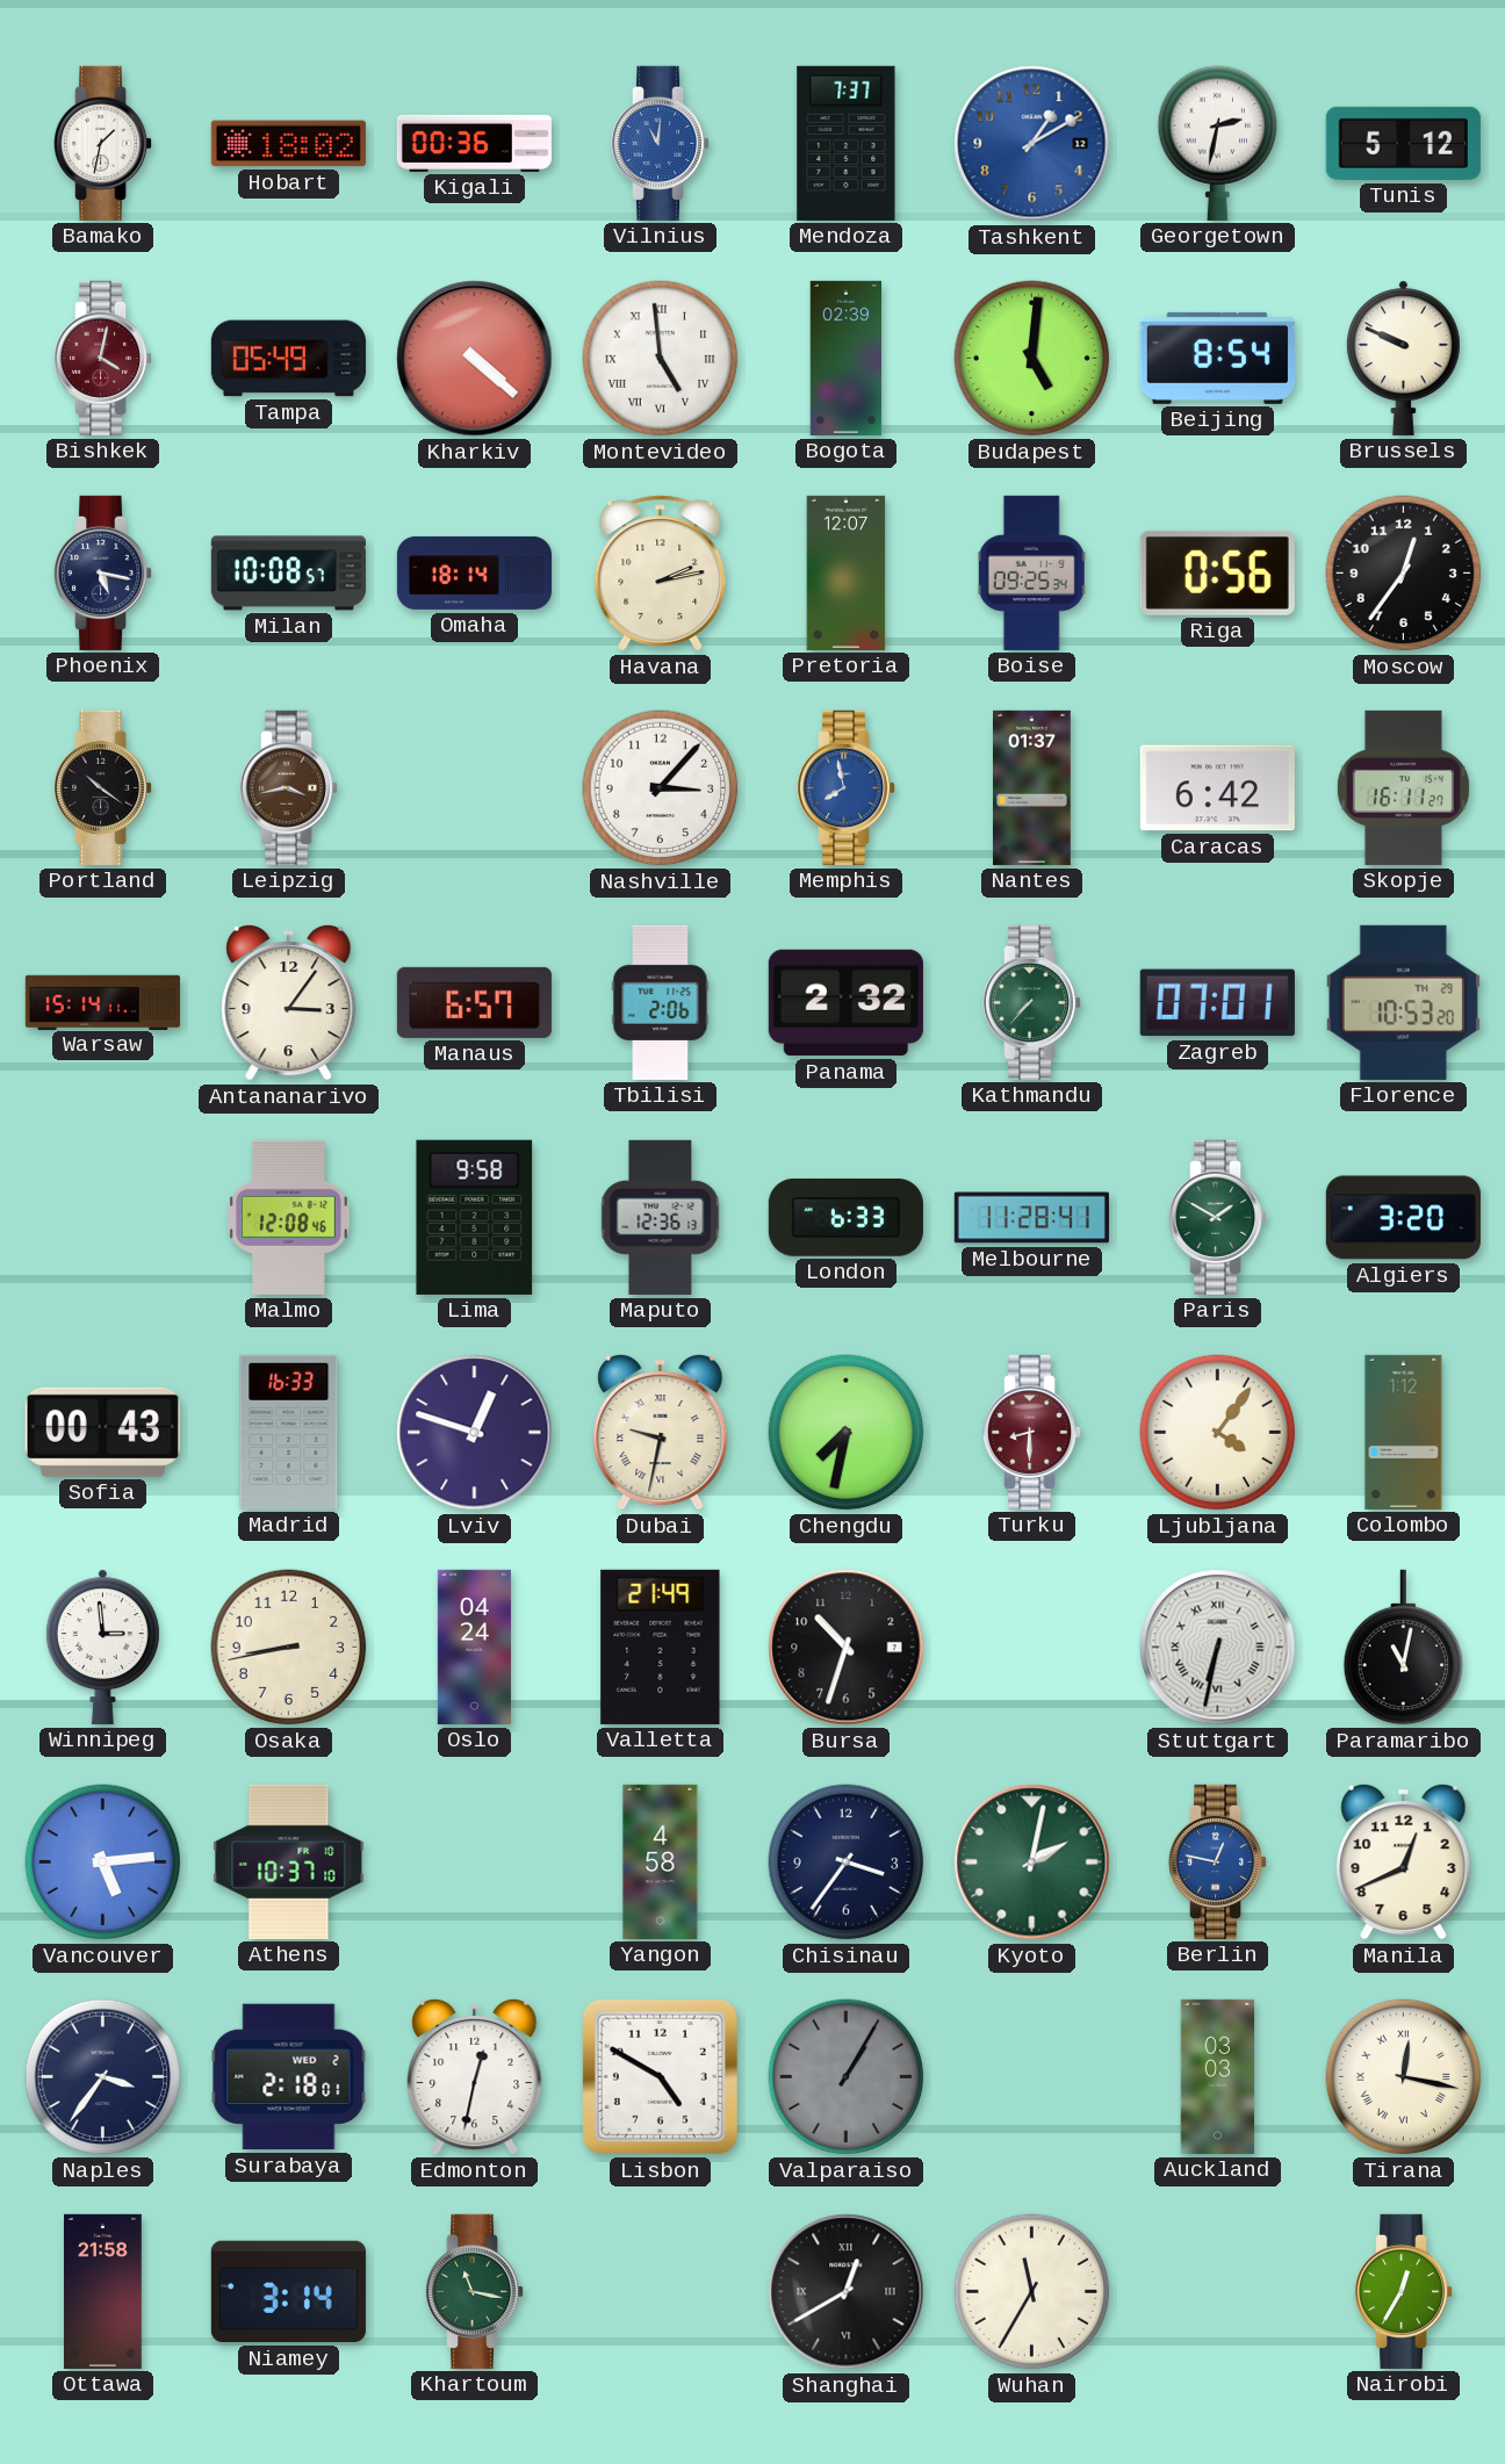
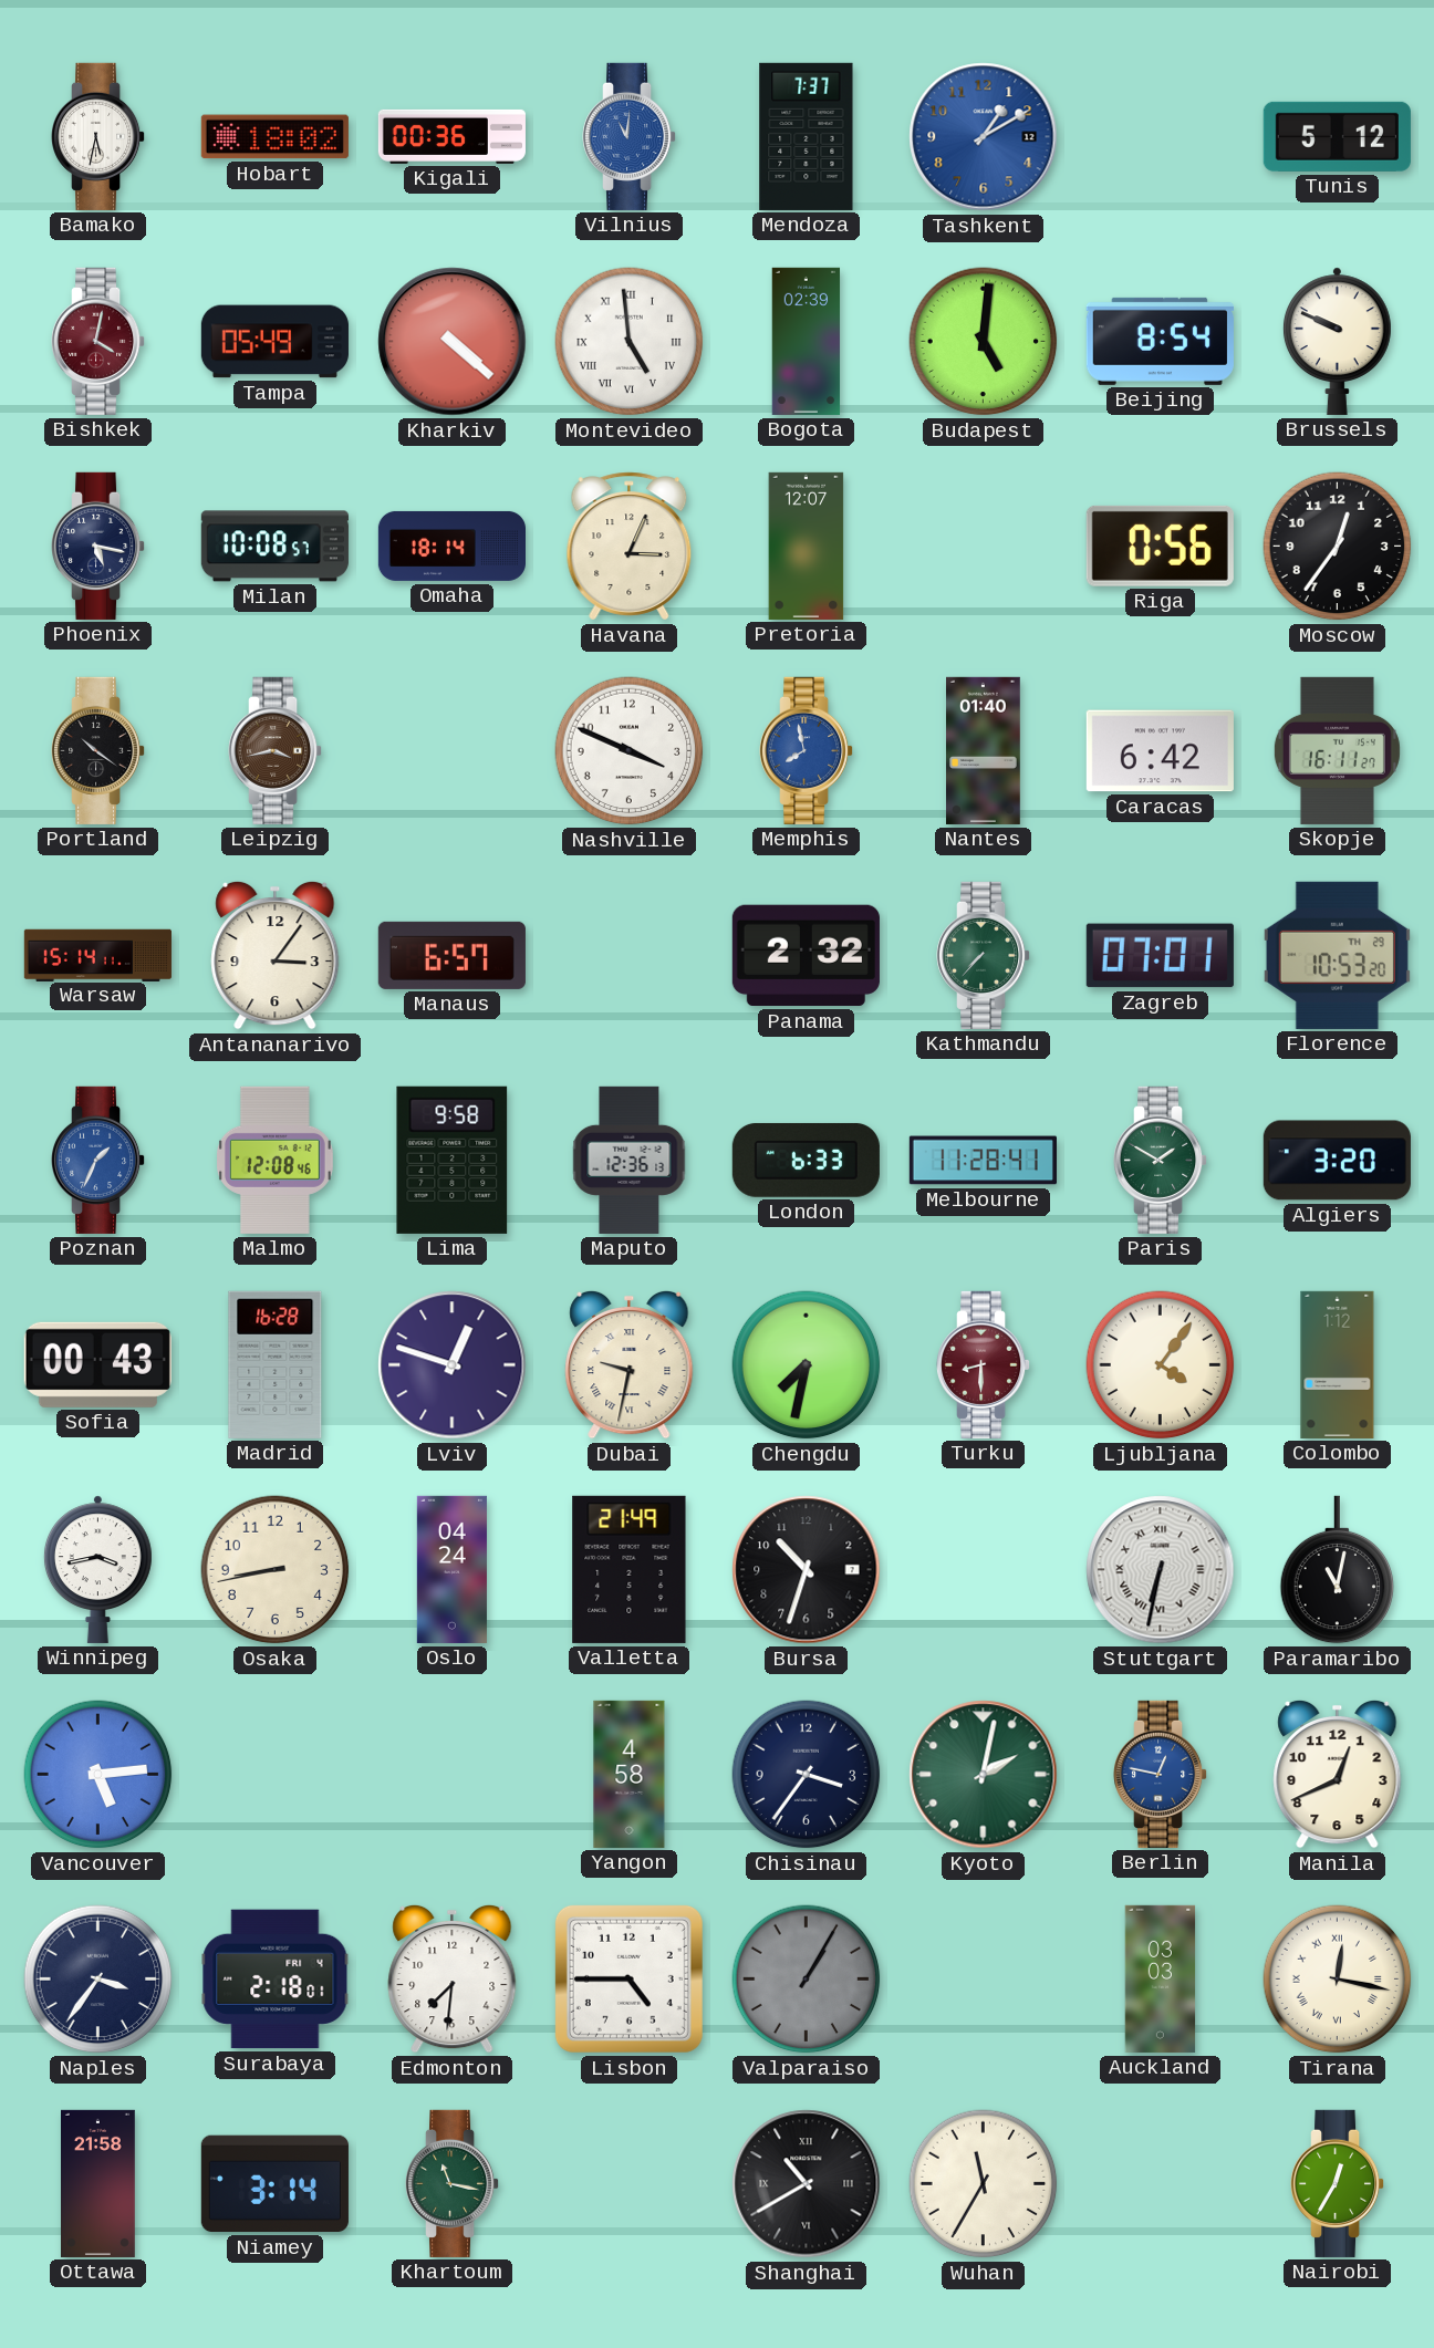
Bamako: 1:32 -> 5:32
Georgetown: 2:32 -> none
Havana: 2:13 -> 3:04
Boise: 09:25 -> none
Nashville: 3:07 -> 3:49
Nantes: 01:37 -> 01:40
Tbilisi: 2:06 -> none
Poznan: none -> 1:34
Madrid: 16:33 -> 16:28
Winnipeg: 2:59 -> 3:43
Athens: 10:37 -> none
Surabaya date: WED 2 -> FRI 4
Edmonton: 12:32 -> 7:31
Lisbon: 4:50 -> 4:45
Shanghai: 12:40 -> 10:40
